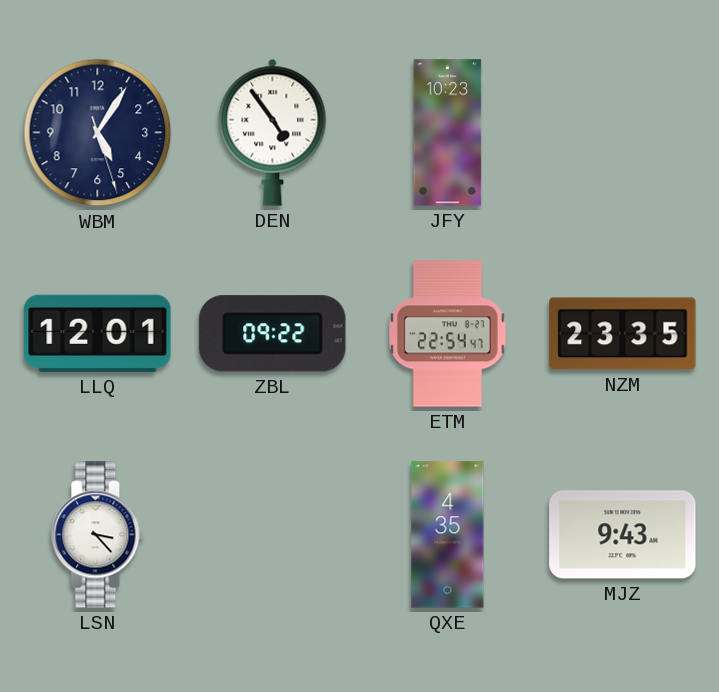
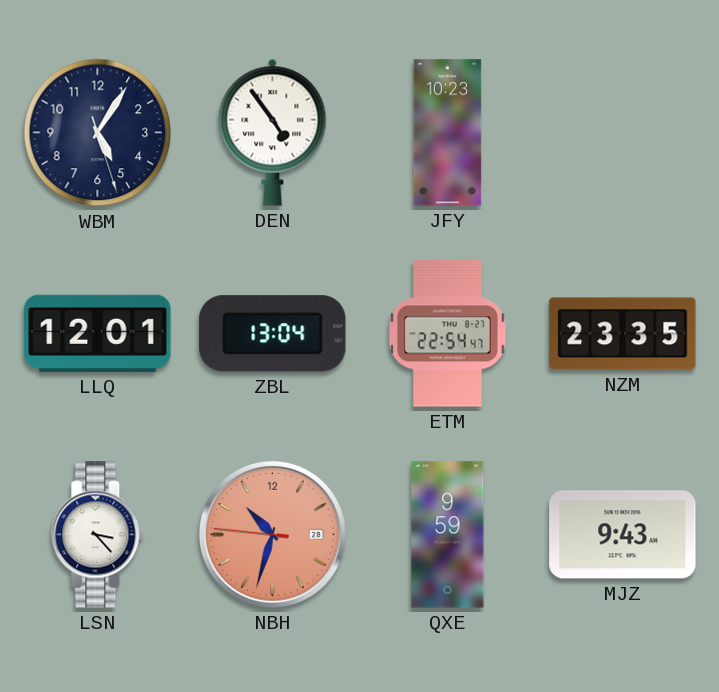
ZBL: 09:22 -> 13:04
NBH: none -> 10:32
QXE: 4:35 -> 9:59
